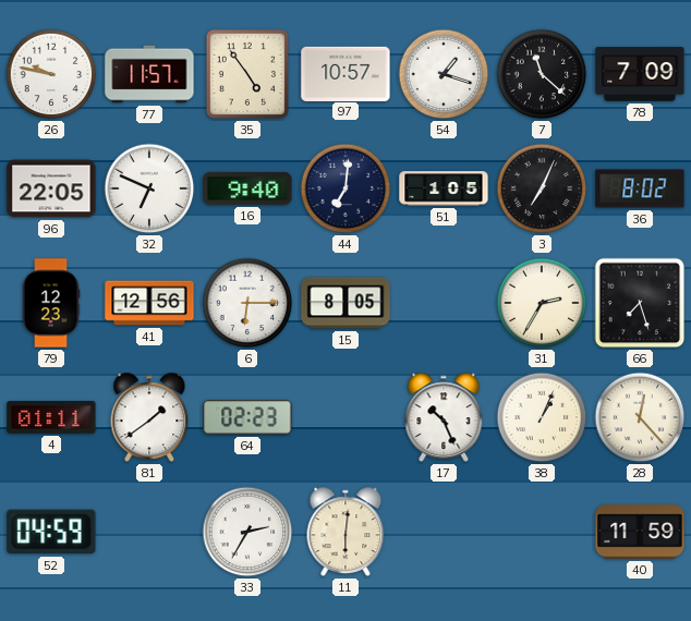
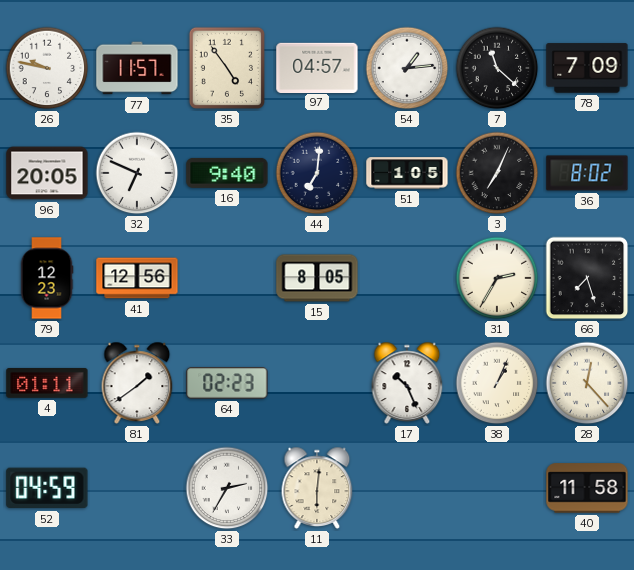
97: 10:57 -> 04:57
54: 1:18 -> 1:14
96: 22:05 -> 20:05
6: 6:15 -> none
40: 11:59 -> 11:58
